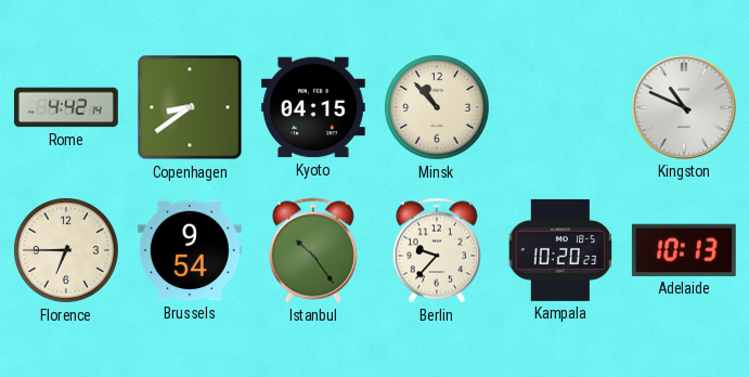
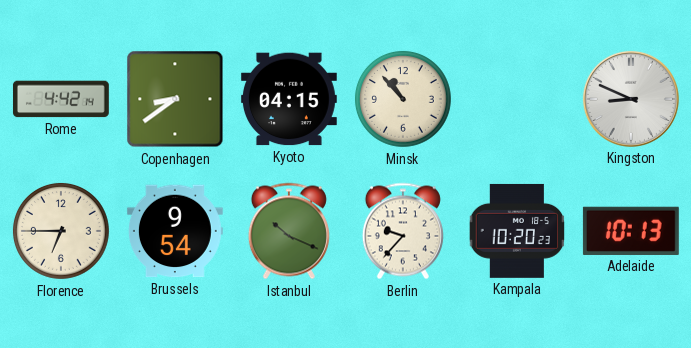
Kingston: 10:49 -> 8:49
Istanbul: 10:24 -> 10:19
